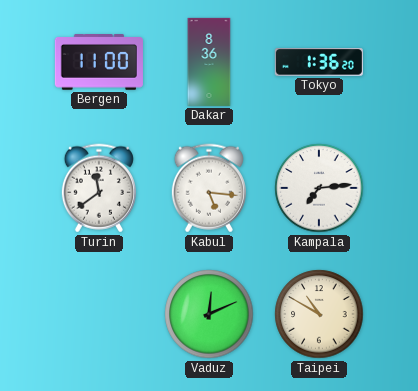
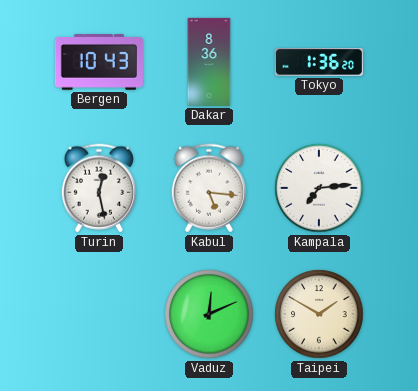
Bergen: 11:00 -> 10:43
Turin: 11:39 -> 12:28
Taipei: 10:50 -> 1:50
